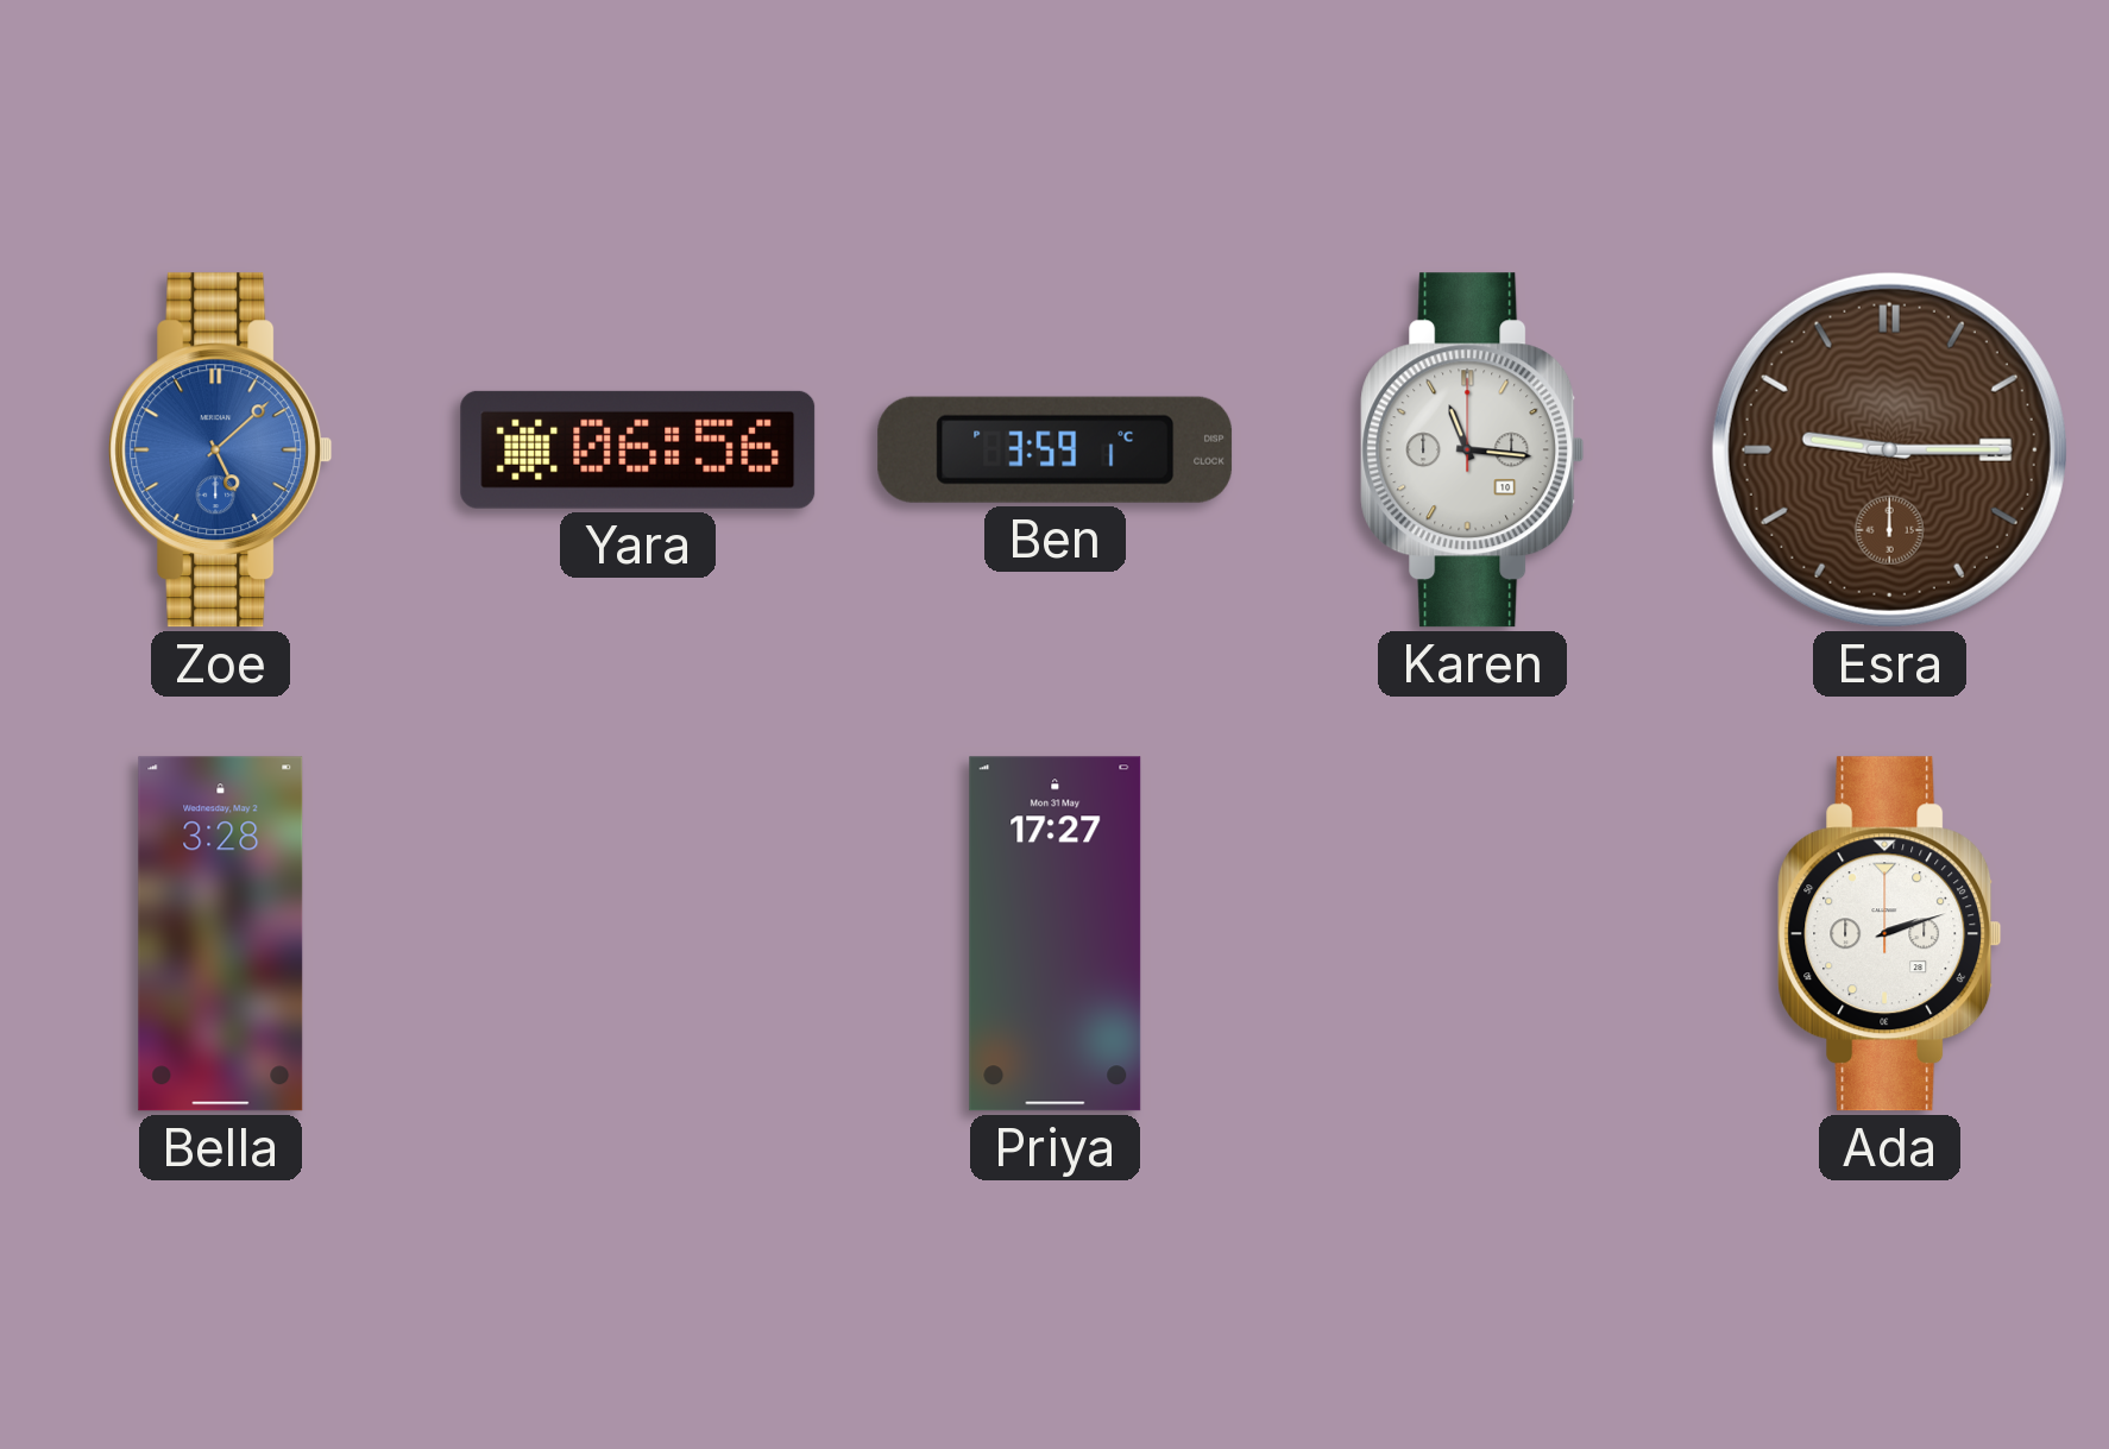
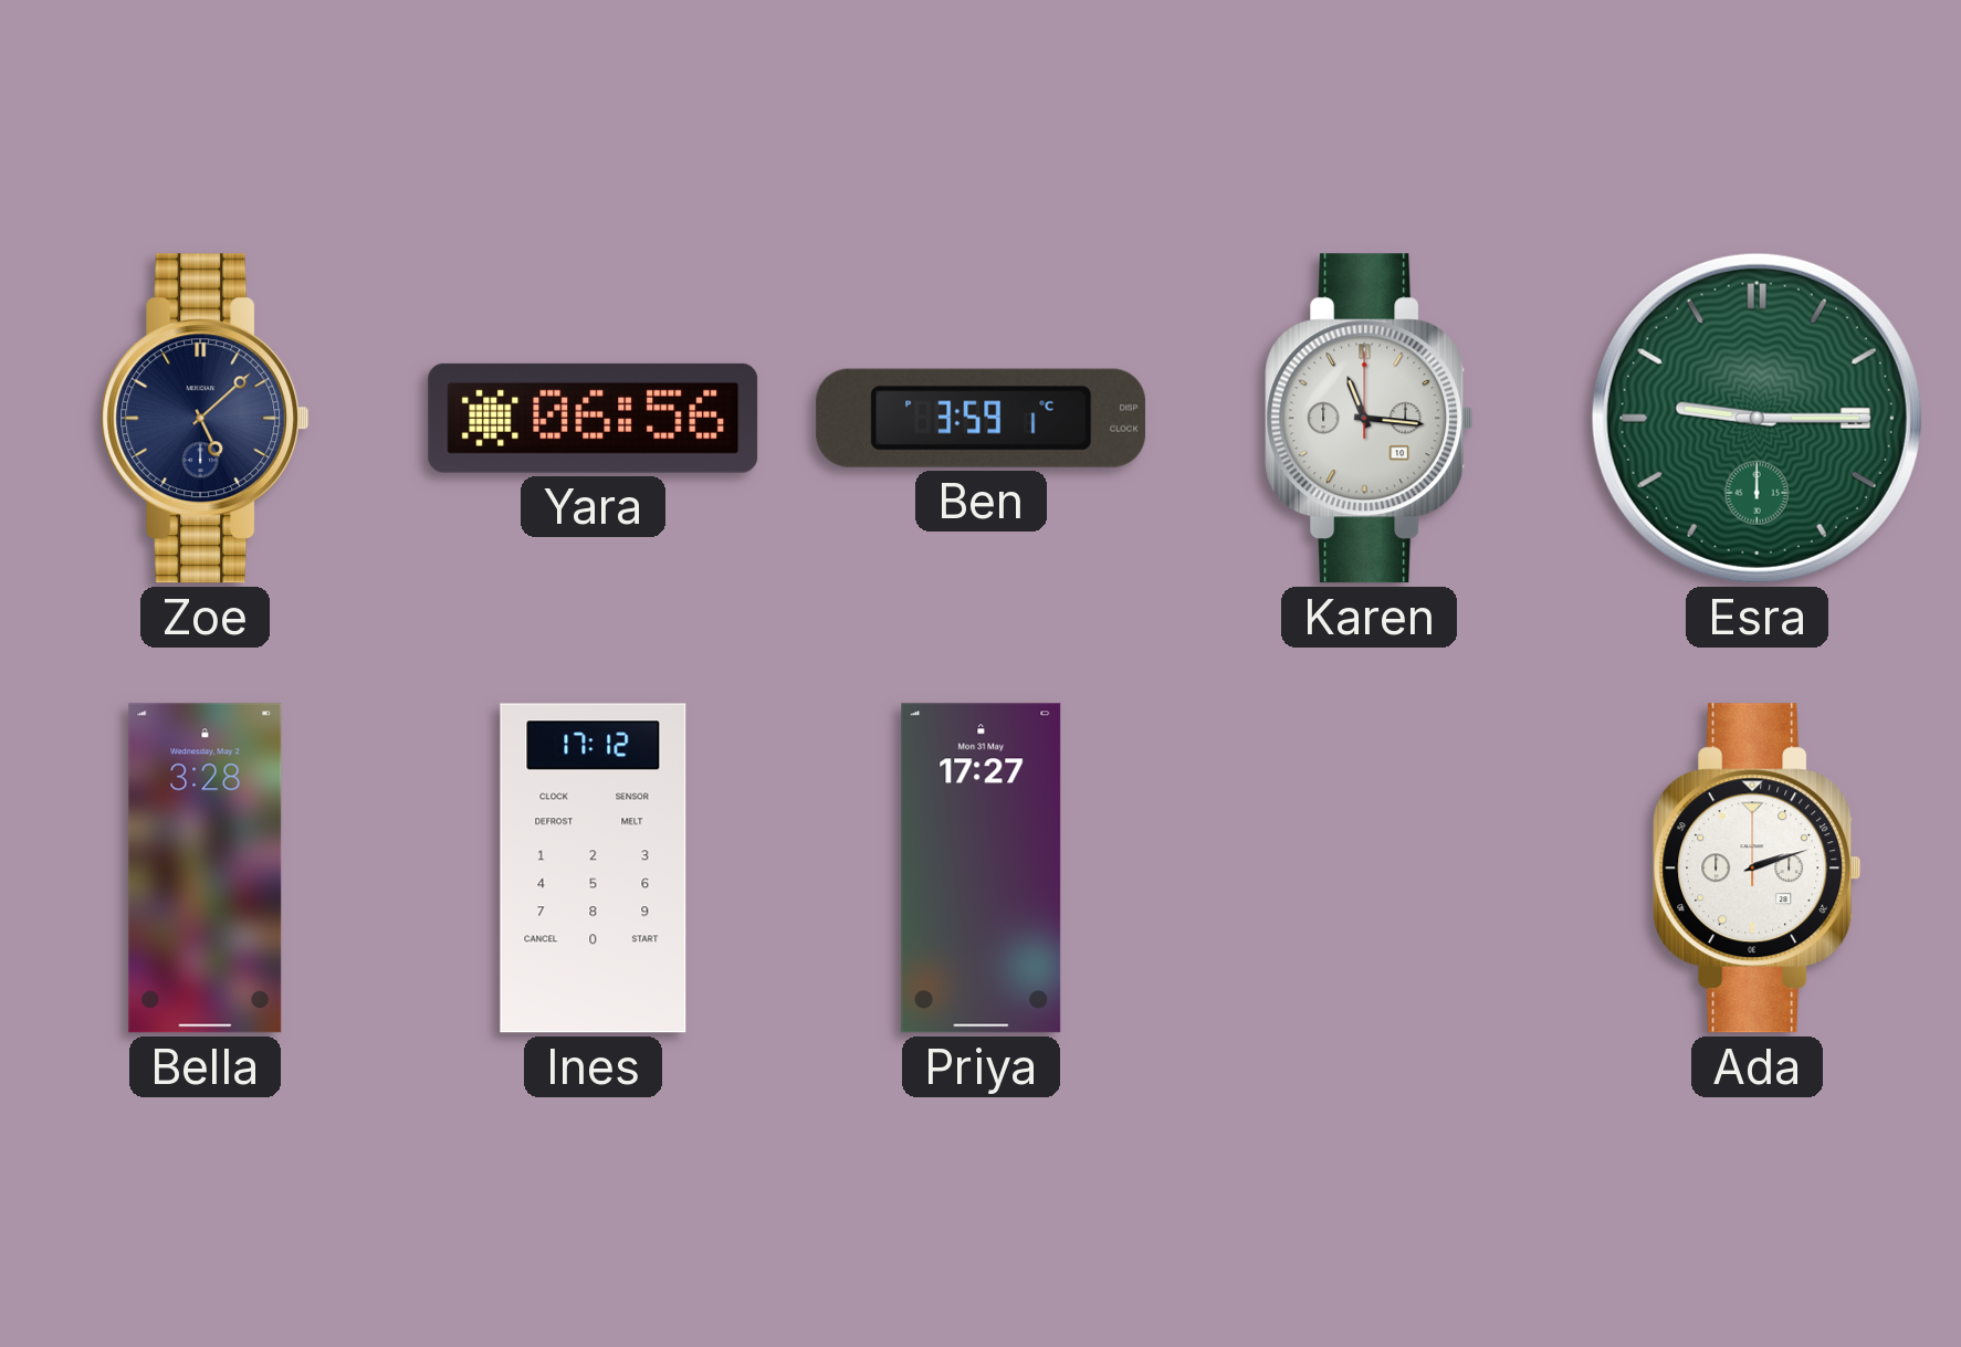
Zoe dial: blue -> navy
Esra dial: brown -> green
Ines: none -> 17:12
